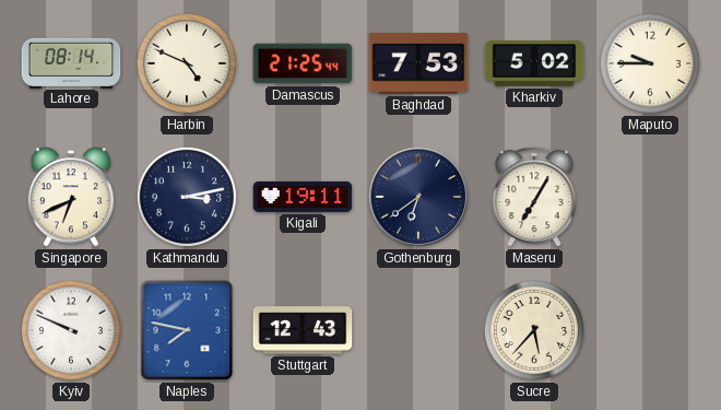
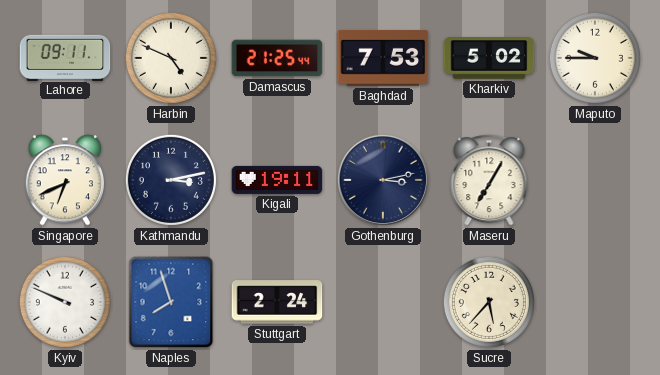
Lahore: 08:14 -> 09:11
Gothenburg: 6:39 -> 3:13
Naples: 7:47 -> 7:57
Stuttgart: 12:43 -> 2:24
